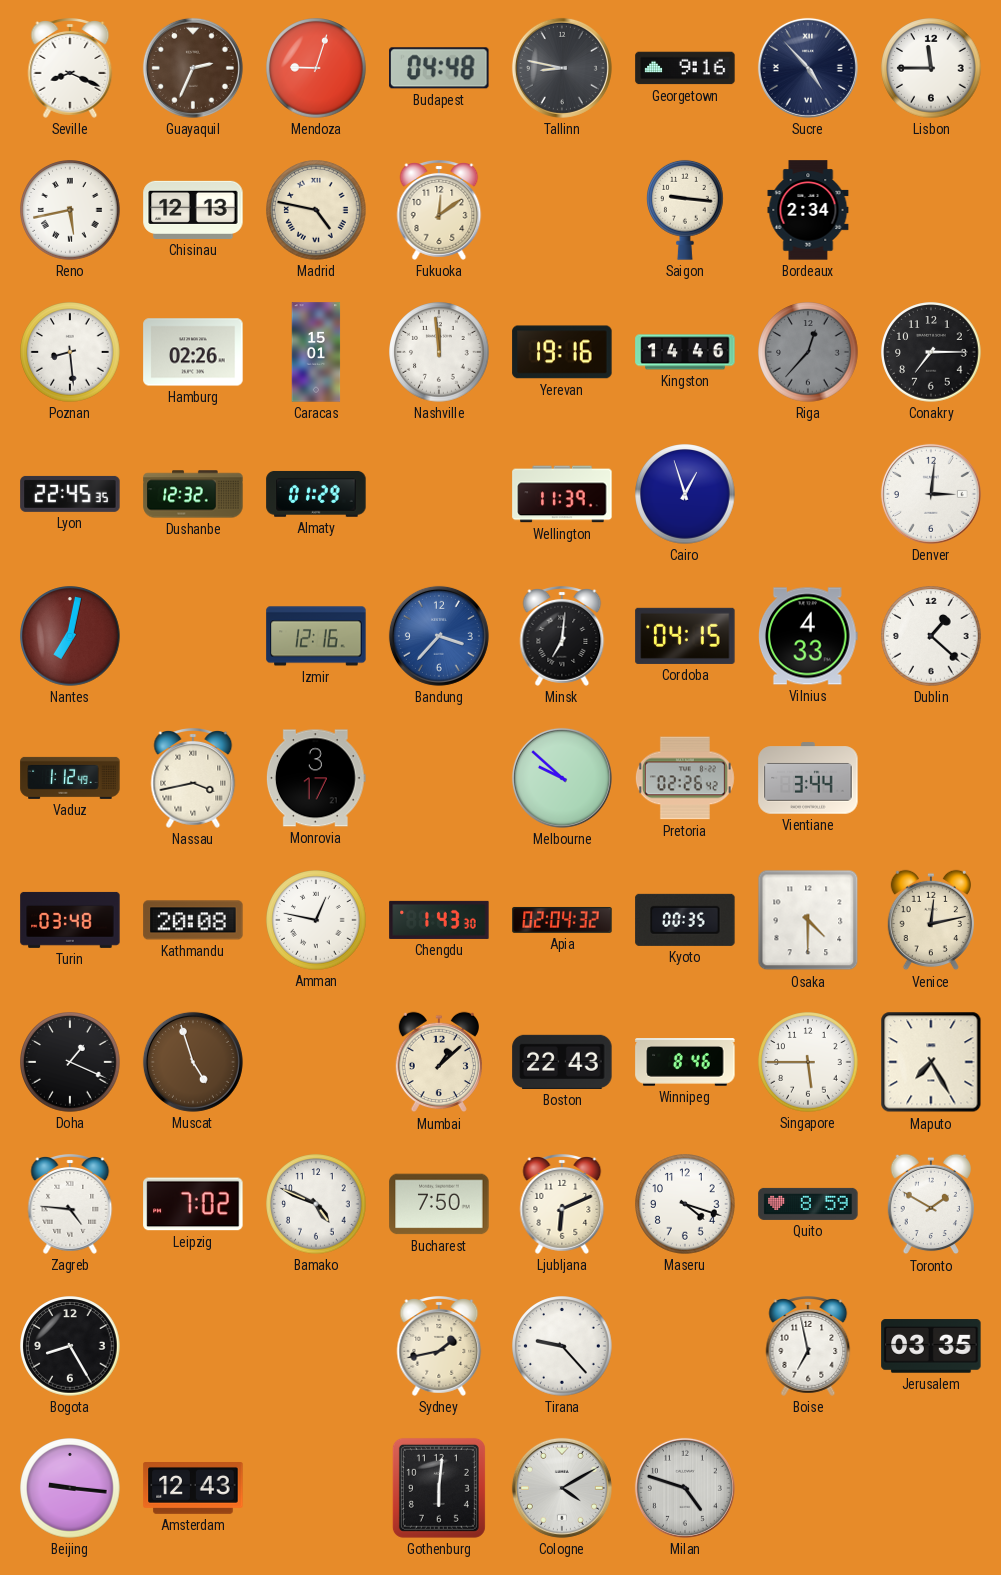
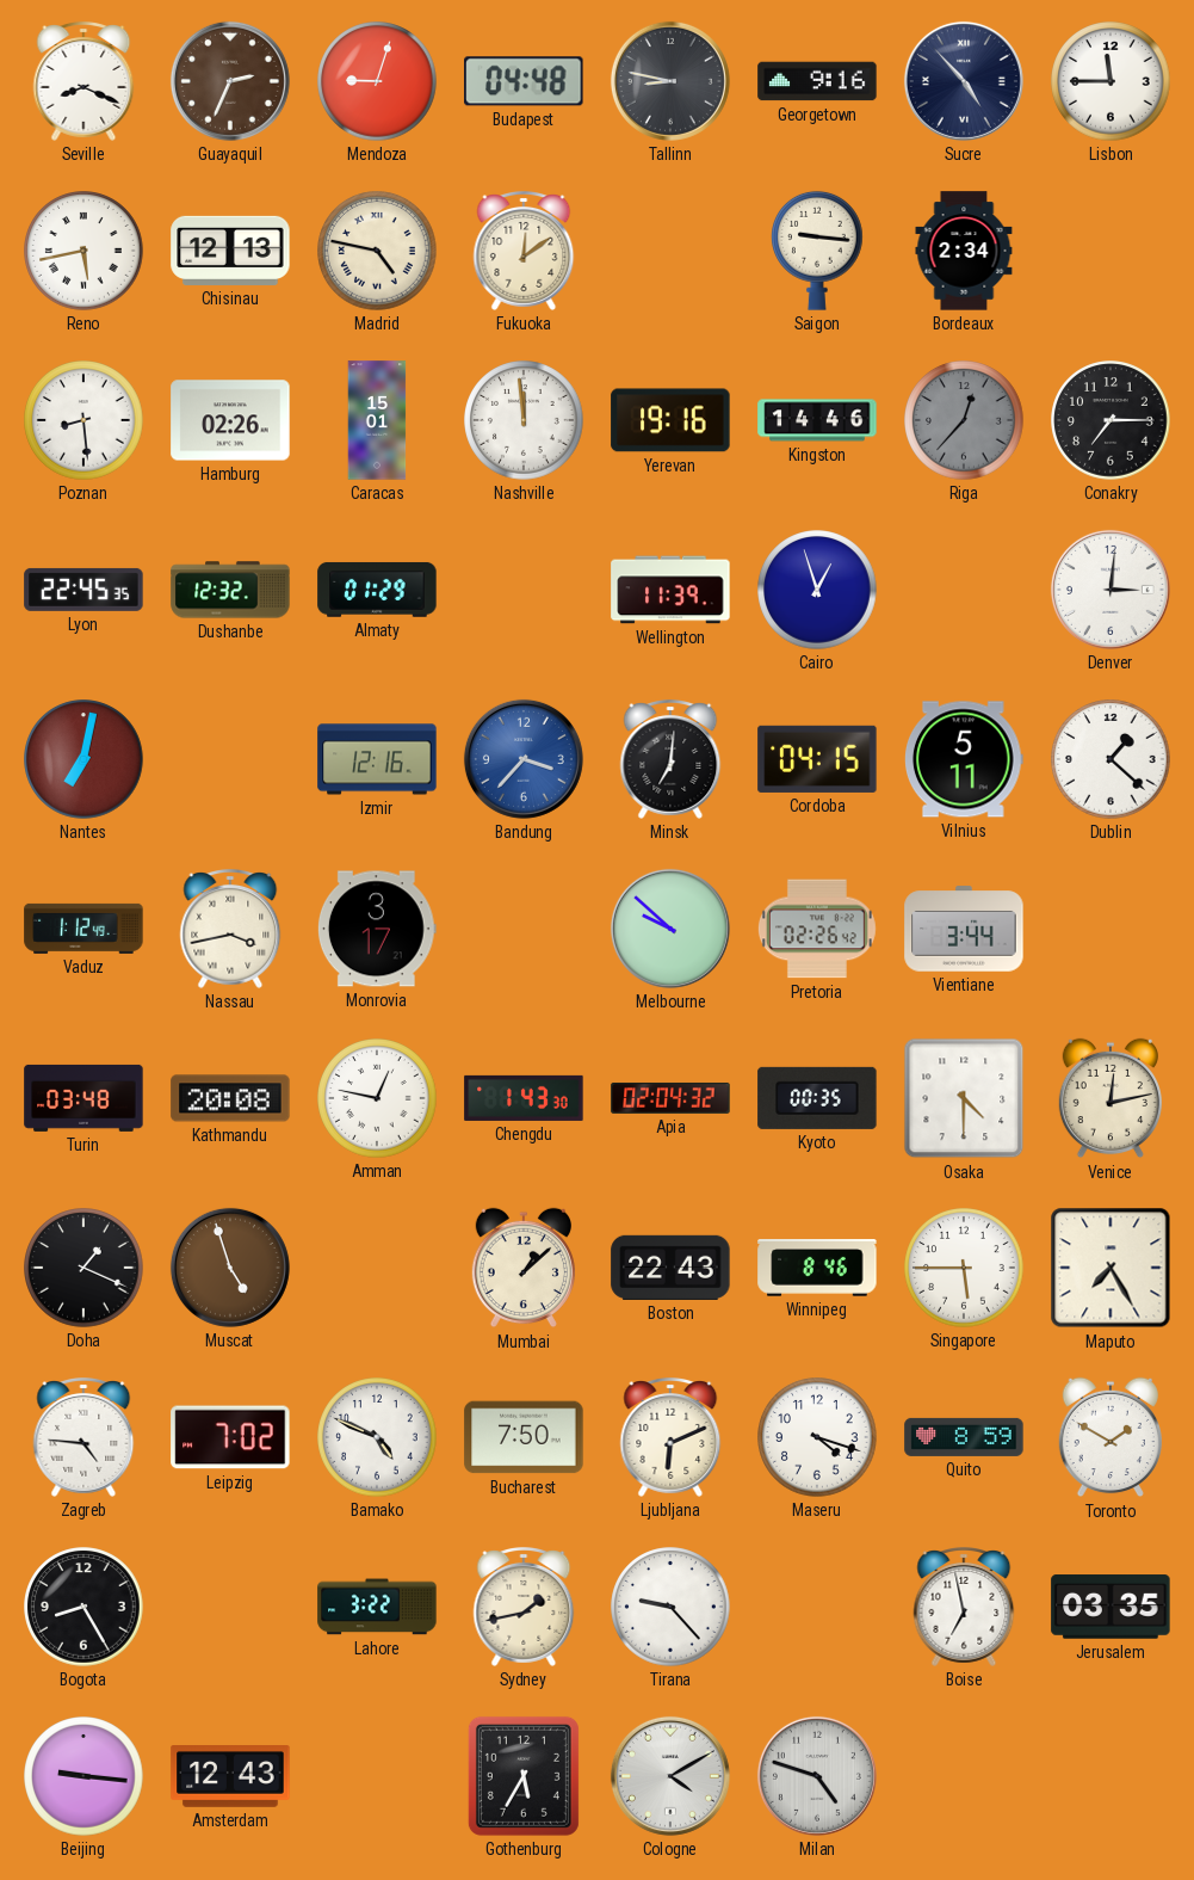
Vilnius: 4:33 -> 5:11
Lahore: none -> 3:22
Gothenburg: 6:01 -> 5:35
